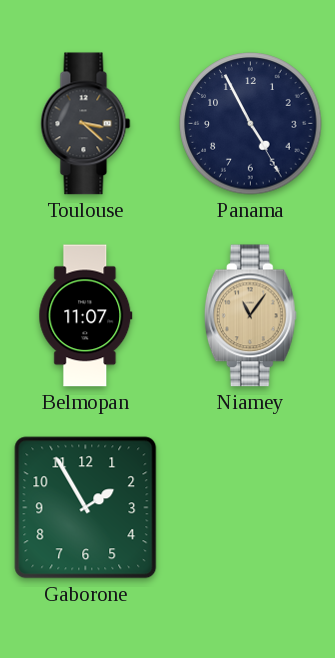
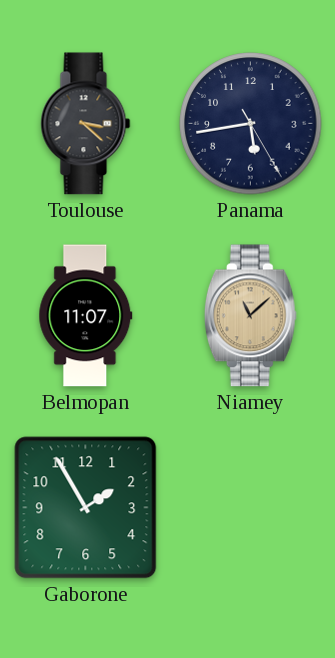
Panama: 4:55 -> 5:43
Niamey: 11:06 -> 11:08
